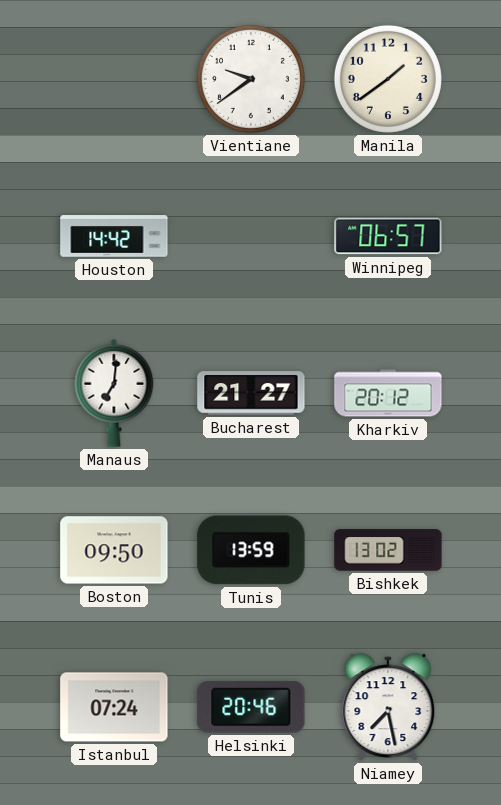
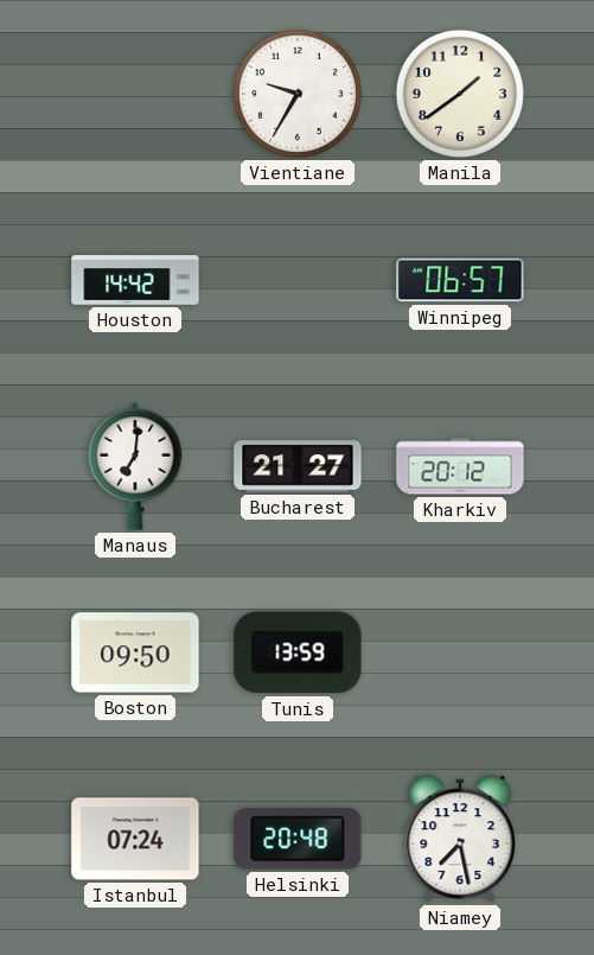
Vientiane: 9:39 -> 9:35
Bishkek: 13:02 -> none
Helsinki: 20:46 -> 20:48
